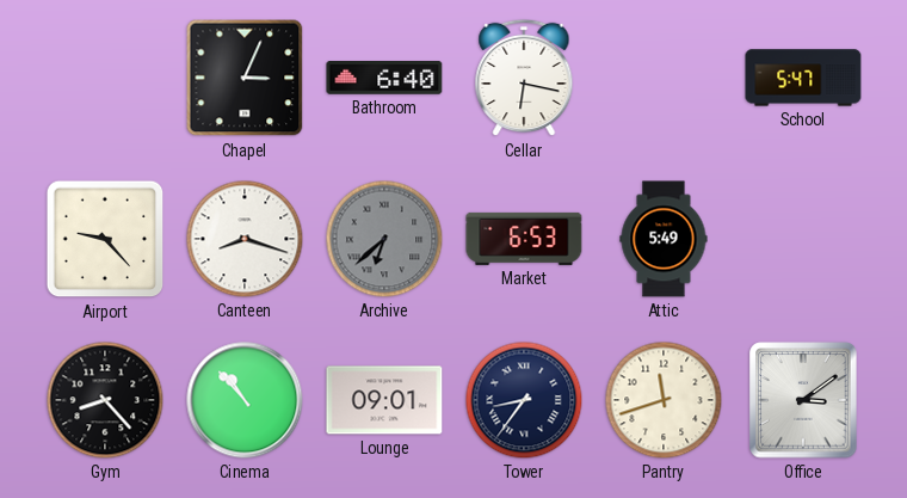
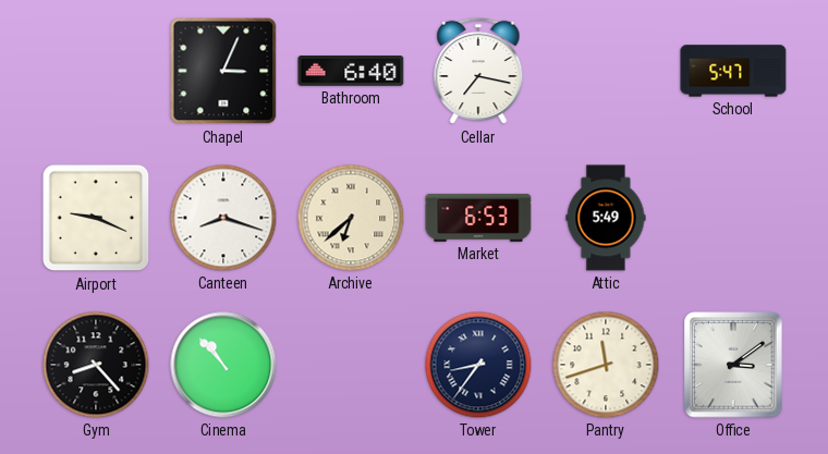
Cellar: 6:17 -> 7:17
Airport: 9:23 -> 9:19
Archive dial: grey -> cream
Lounge: 09:01 -> none
